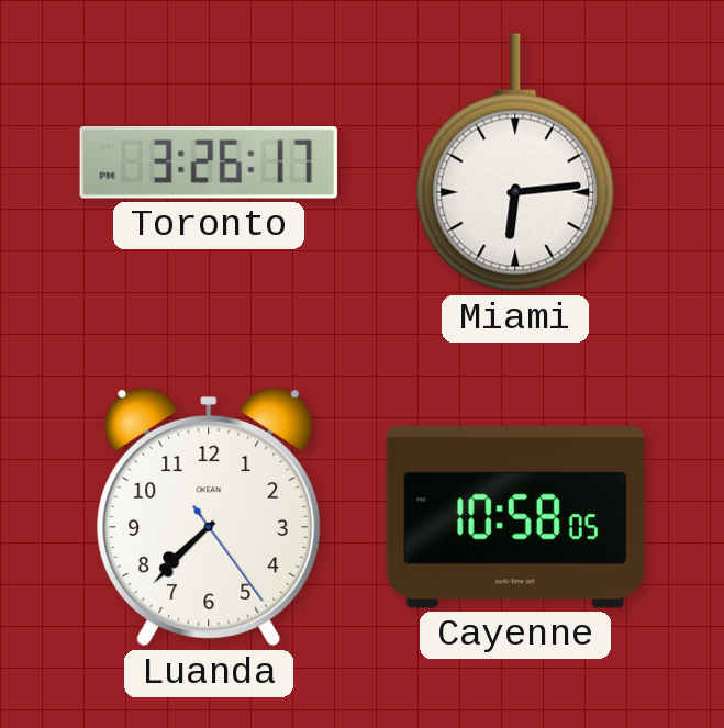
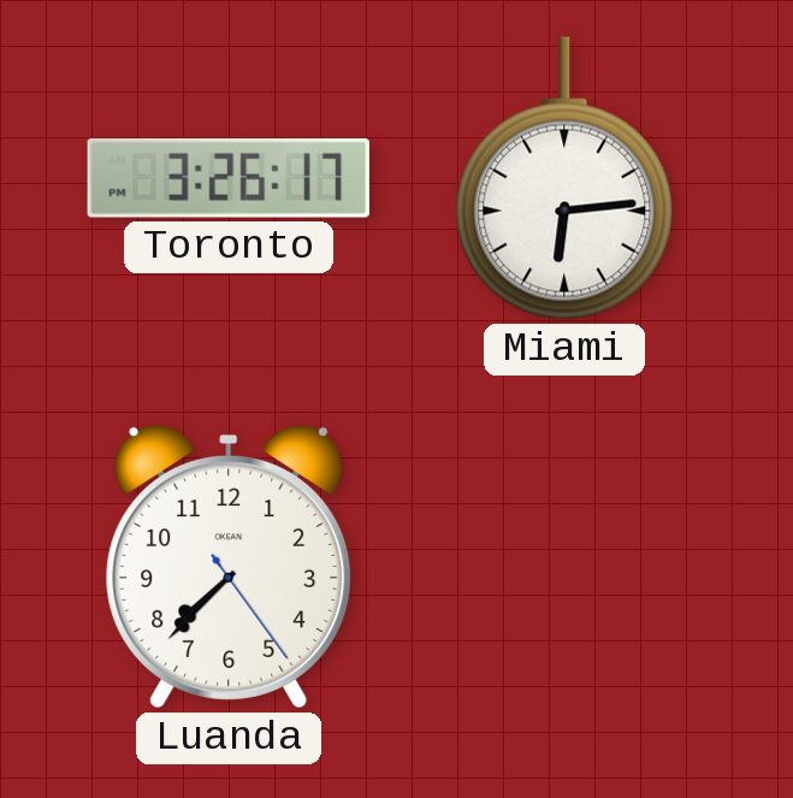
Cayenne: 10:58 -> none
